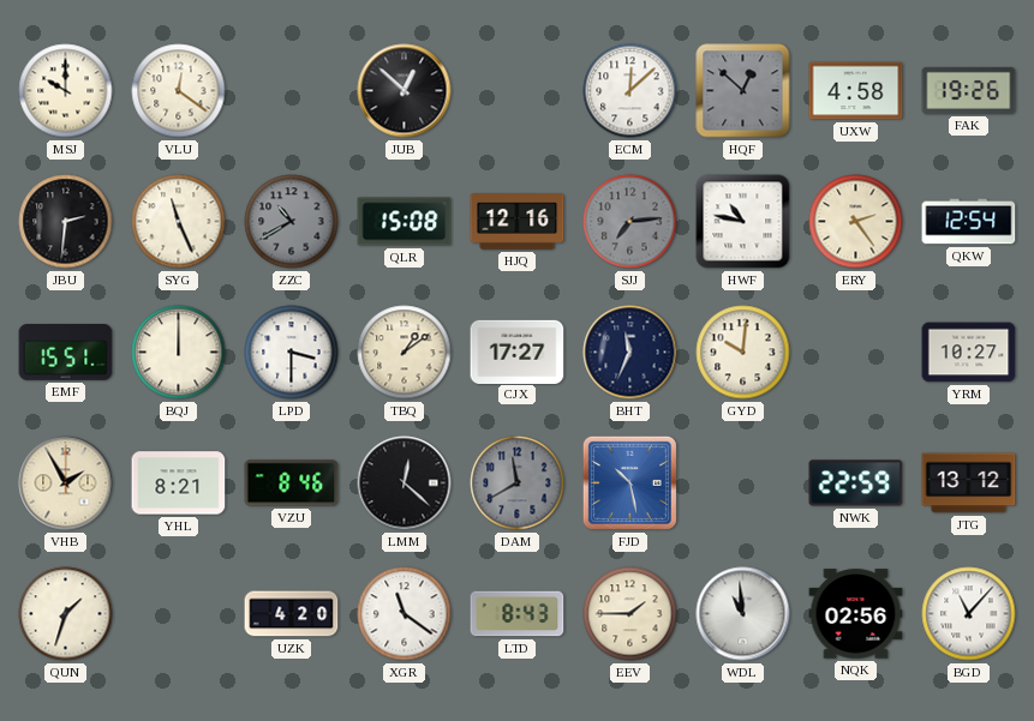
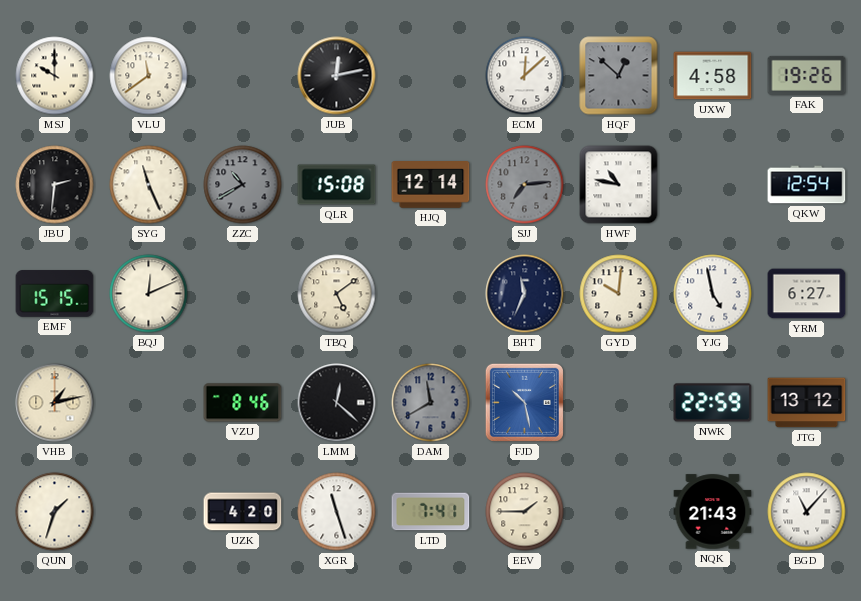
VLU: 12:21 -> 11:39
JUB: 12:52 -> 12:13
HJQ: 12:16 -> 12:14
ERY: 2:24 -> none
EMF: 15:51 -> 15:15
BQJ: 12:00 -> 12:11
LPD: 3:30 -> none
TBQ: 1:09 -> 5:09
CJX: 17:27 -> none
YJG: none -> 4:58
YRM: 10:27 -> 6:27
VHB: 1:55 -> 1:13
YHL: 8:21 -> none
XGR: 11:21 -> 11:27
LTD: 8:43 -> 7:41
WDL: 10:59 -> none
NQK: 02:56 -> 21:43
